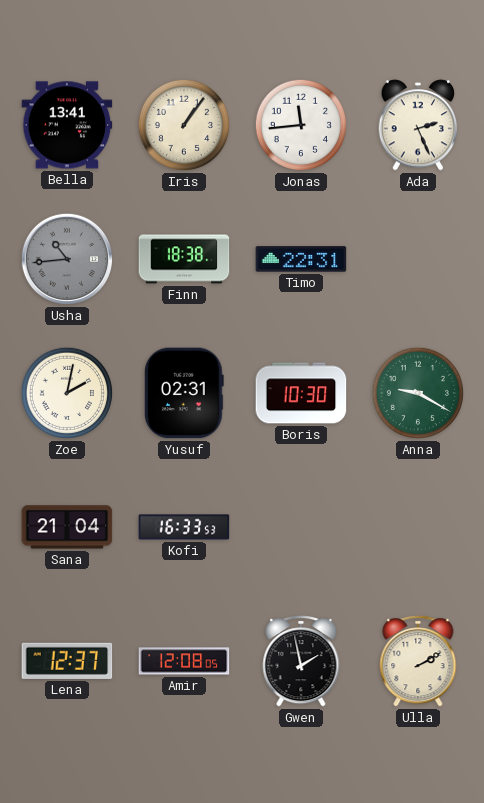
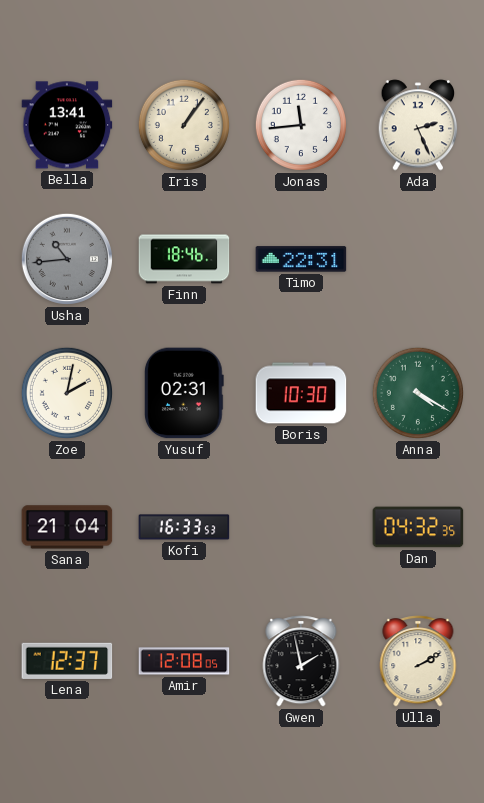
Finn: 18:38 -> 18:46
Anna: 9:20 -> 4:20
Dan: none -> 04:32
